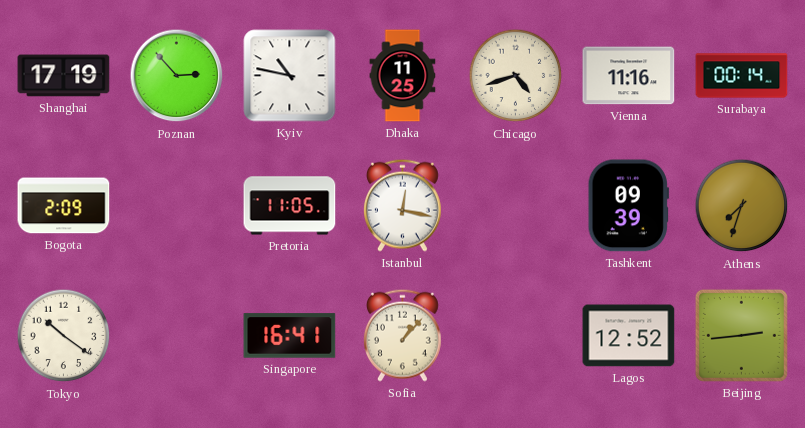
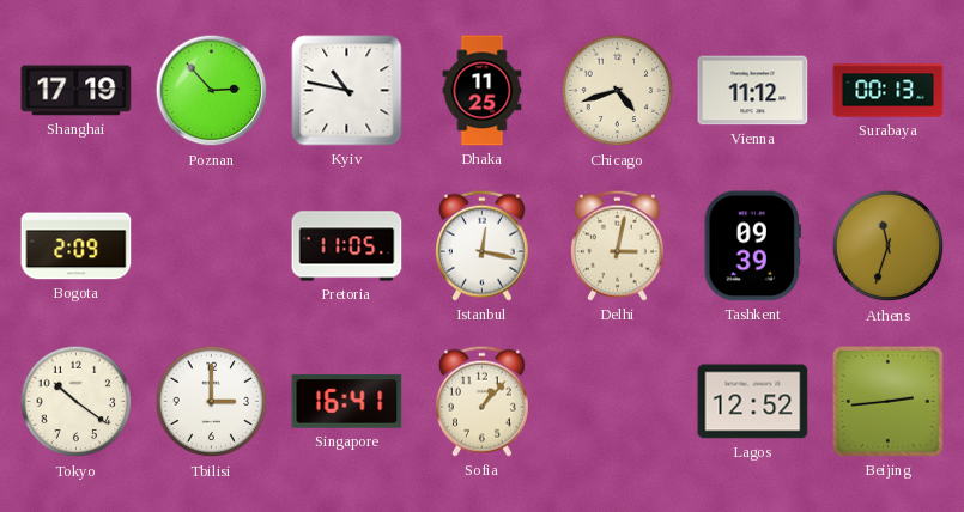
Vienna: 11:16 -> 11:12
Surabaya: 00:14 -> 00:13
Delhi: none -> 3:02
Athens: 7:33 -> 11:33
Tbilisi: none -> 3:00
